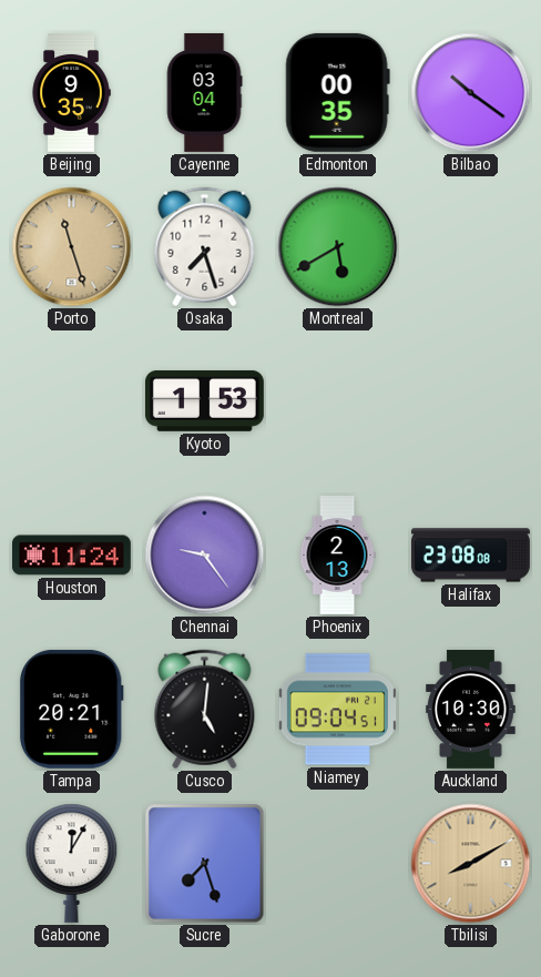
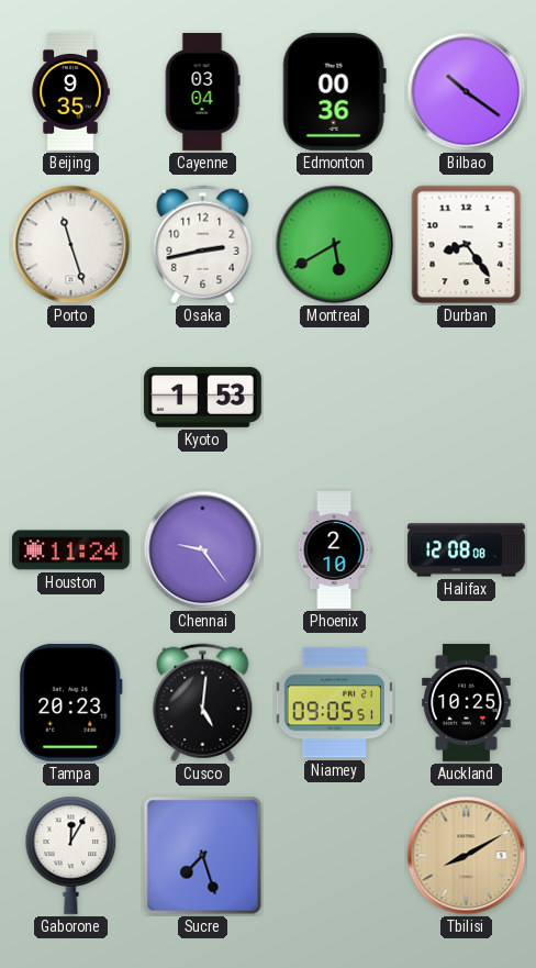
Edmonton: 00:35 -> 00:36
Porto dial: champagne -> white
Osaka: 7:27 -> 2:43
Durban: none -> 8:24
Phoenix: 2:13 -> 2:10
Halifax: 23:08 -> 12:08
Tampa: 20:21 -> 20:23
Niamey: 09:04 -> 09:05
Auckland: 10:30 -> 10:25
